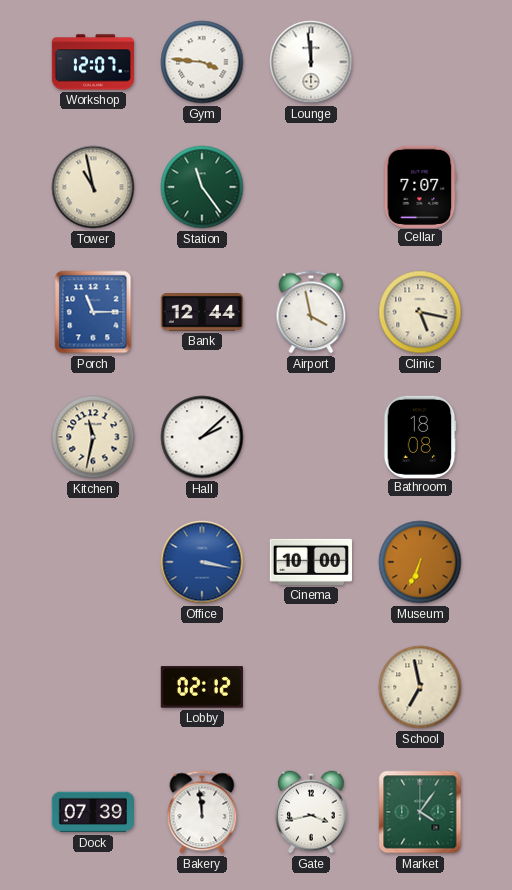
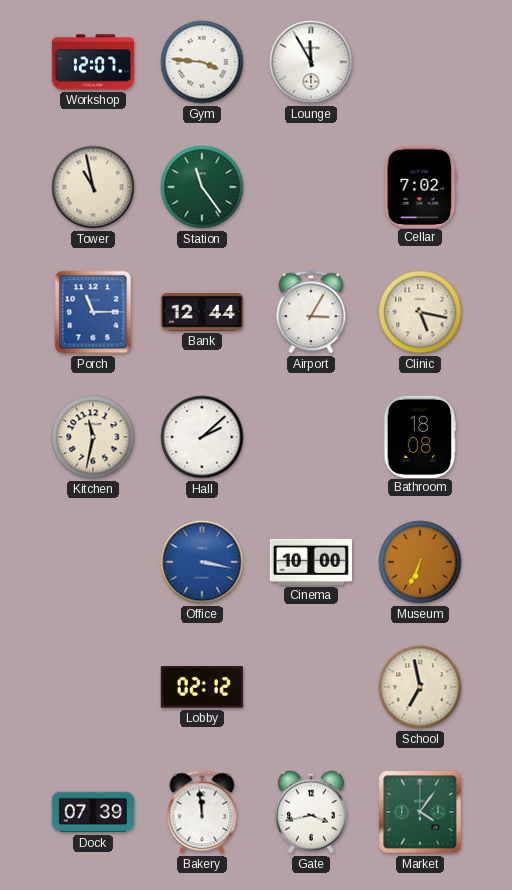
Lounge: 11:59 -> 11:55
Cellar: 7:07 -> 7:02
Airport: 3:58 -> 3:05
